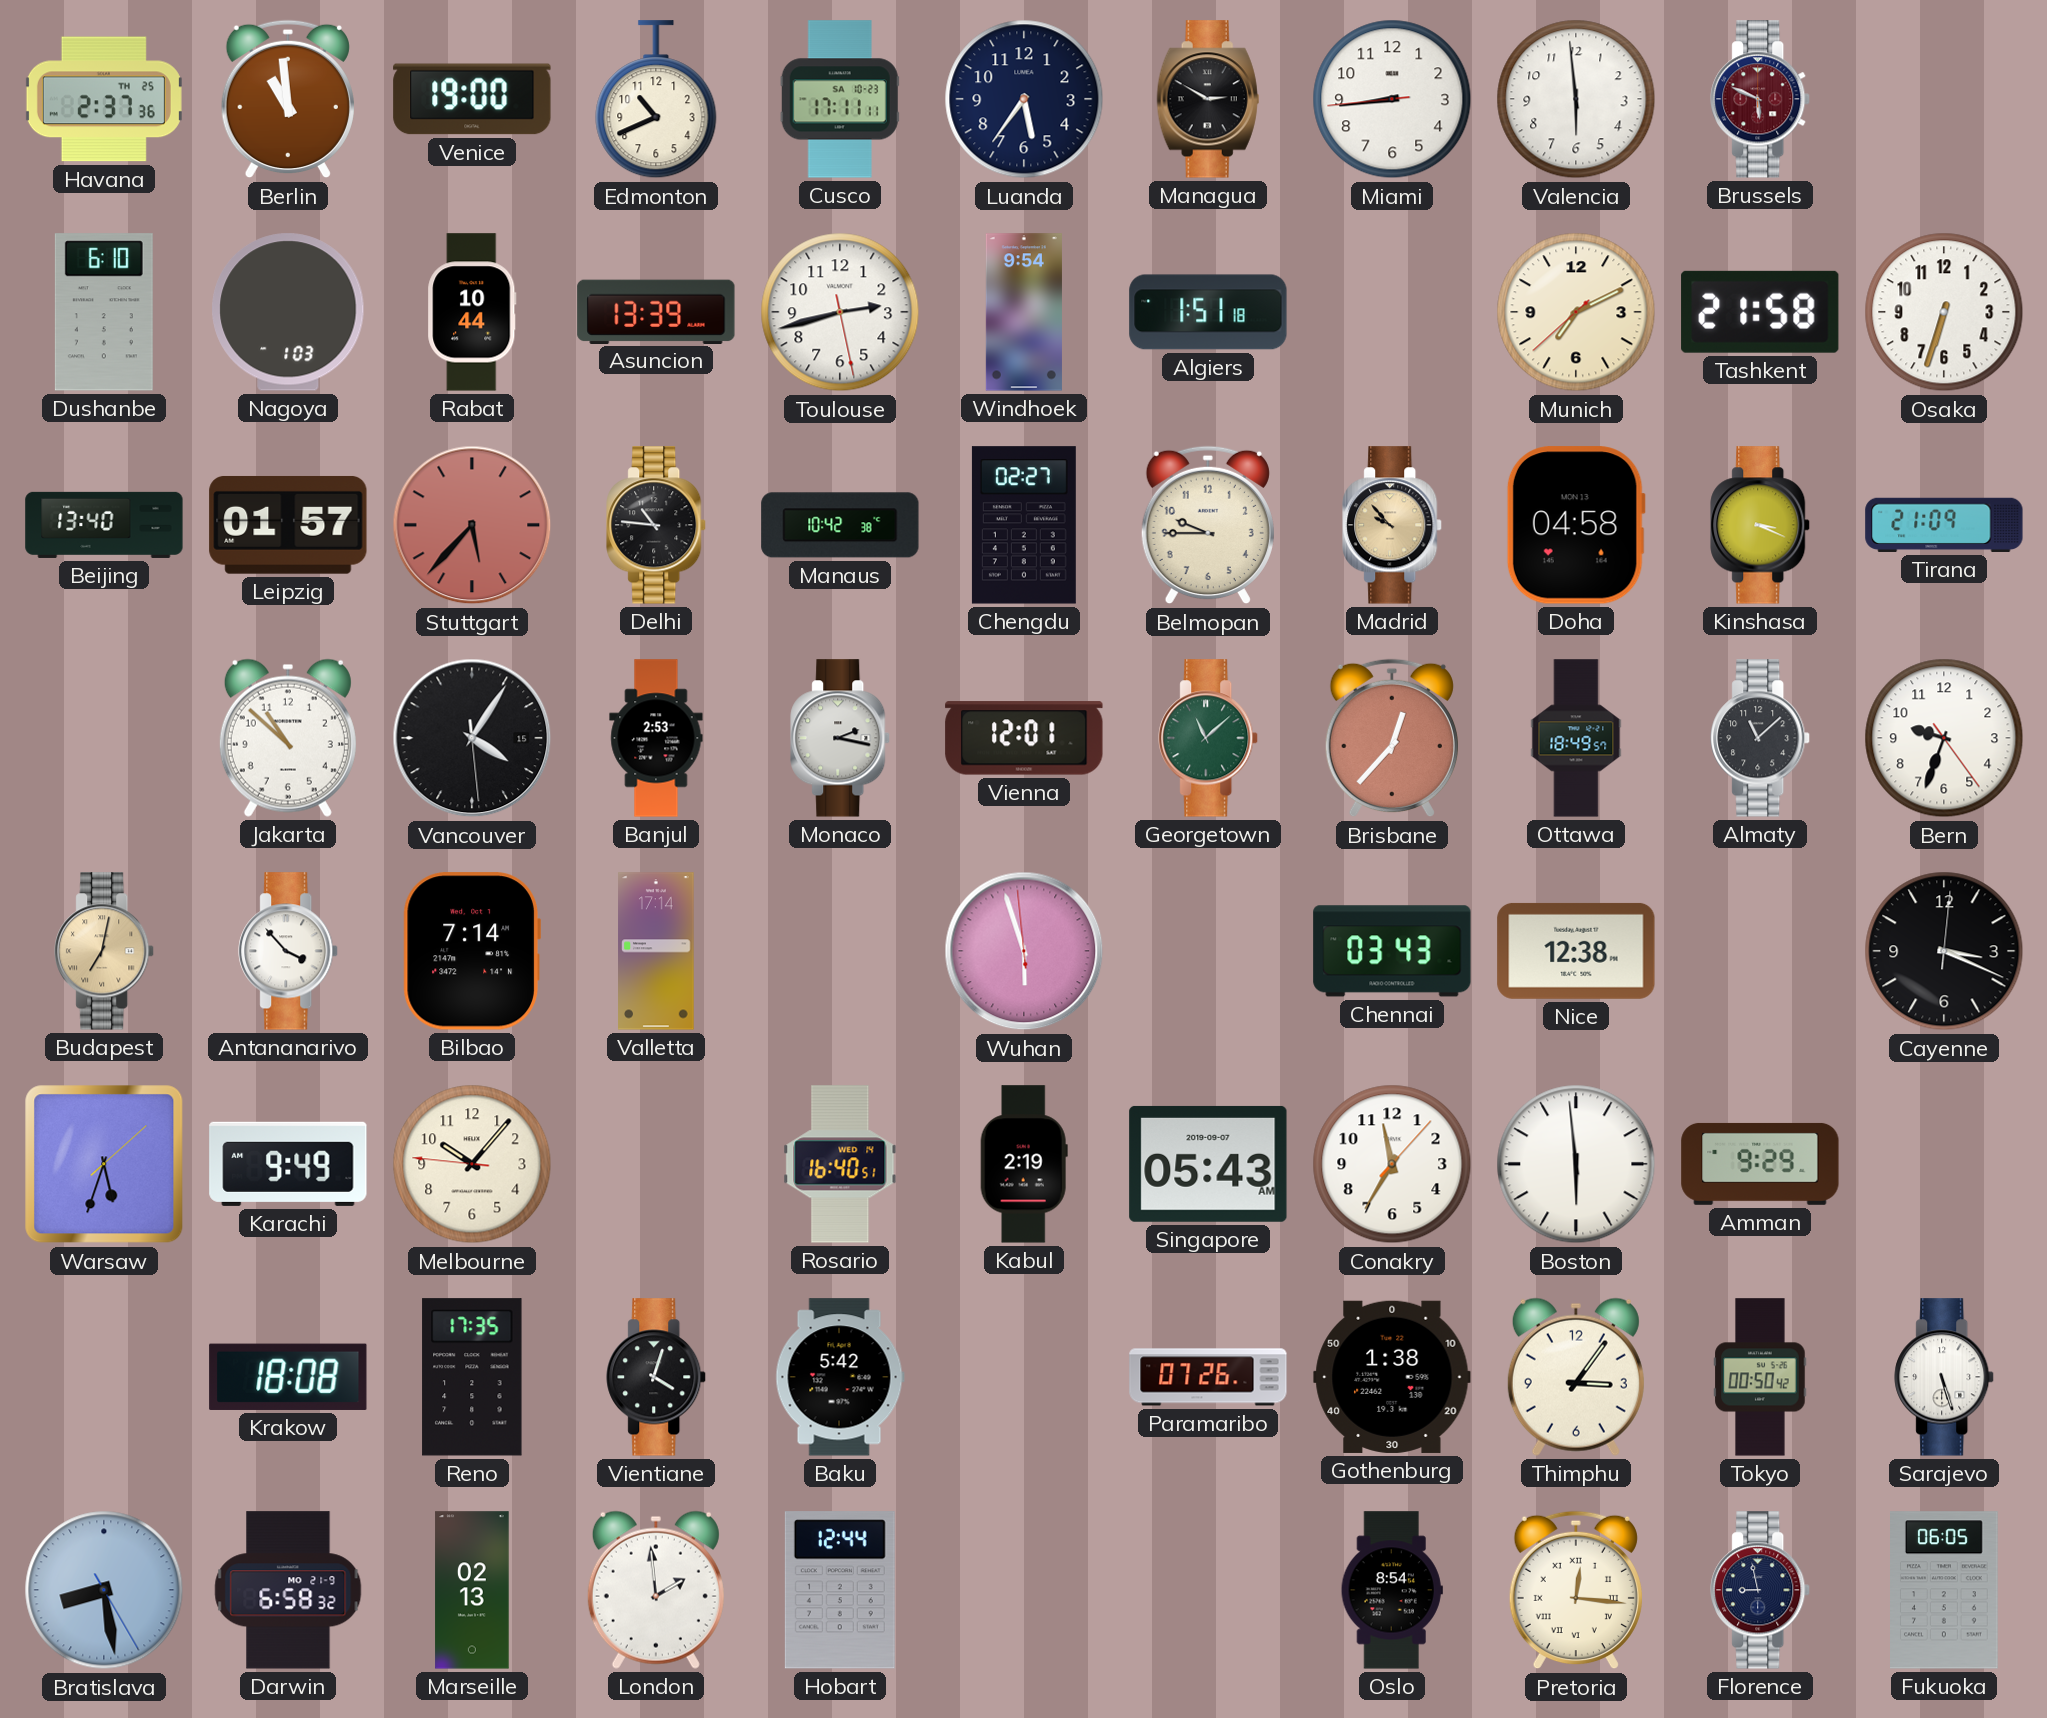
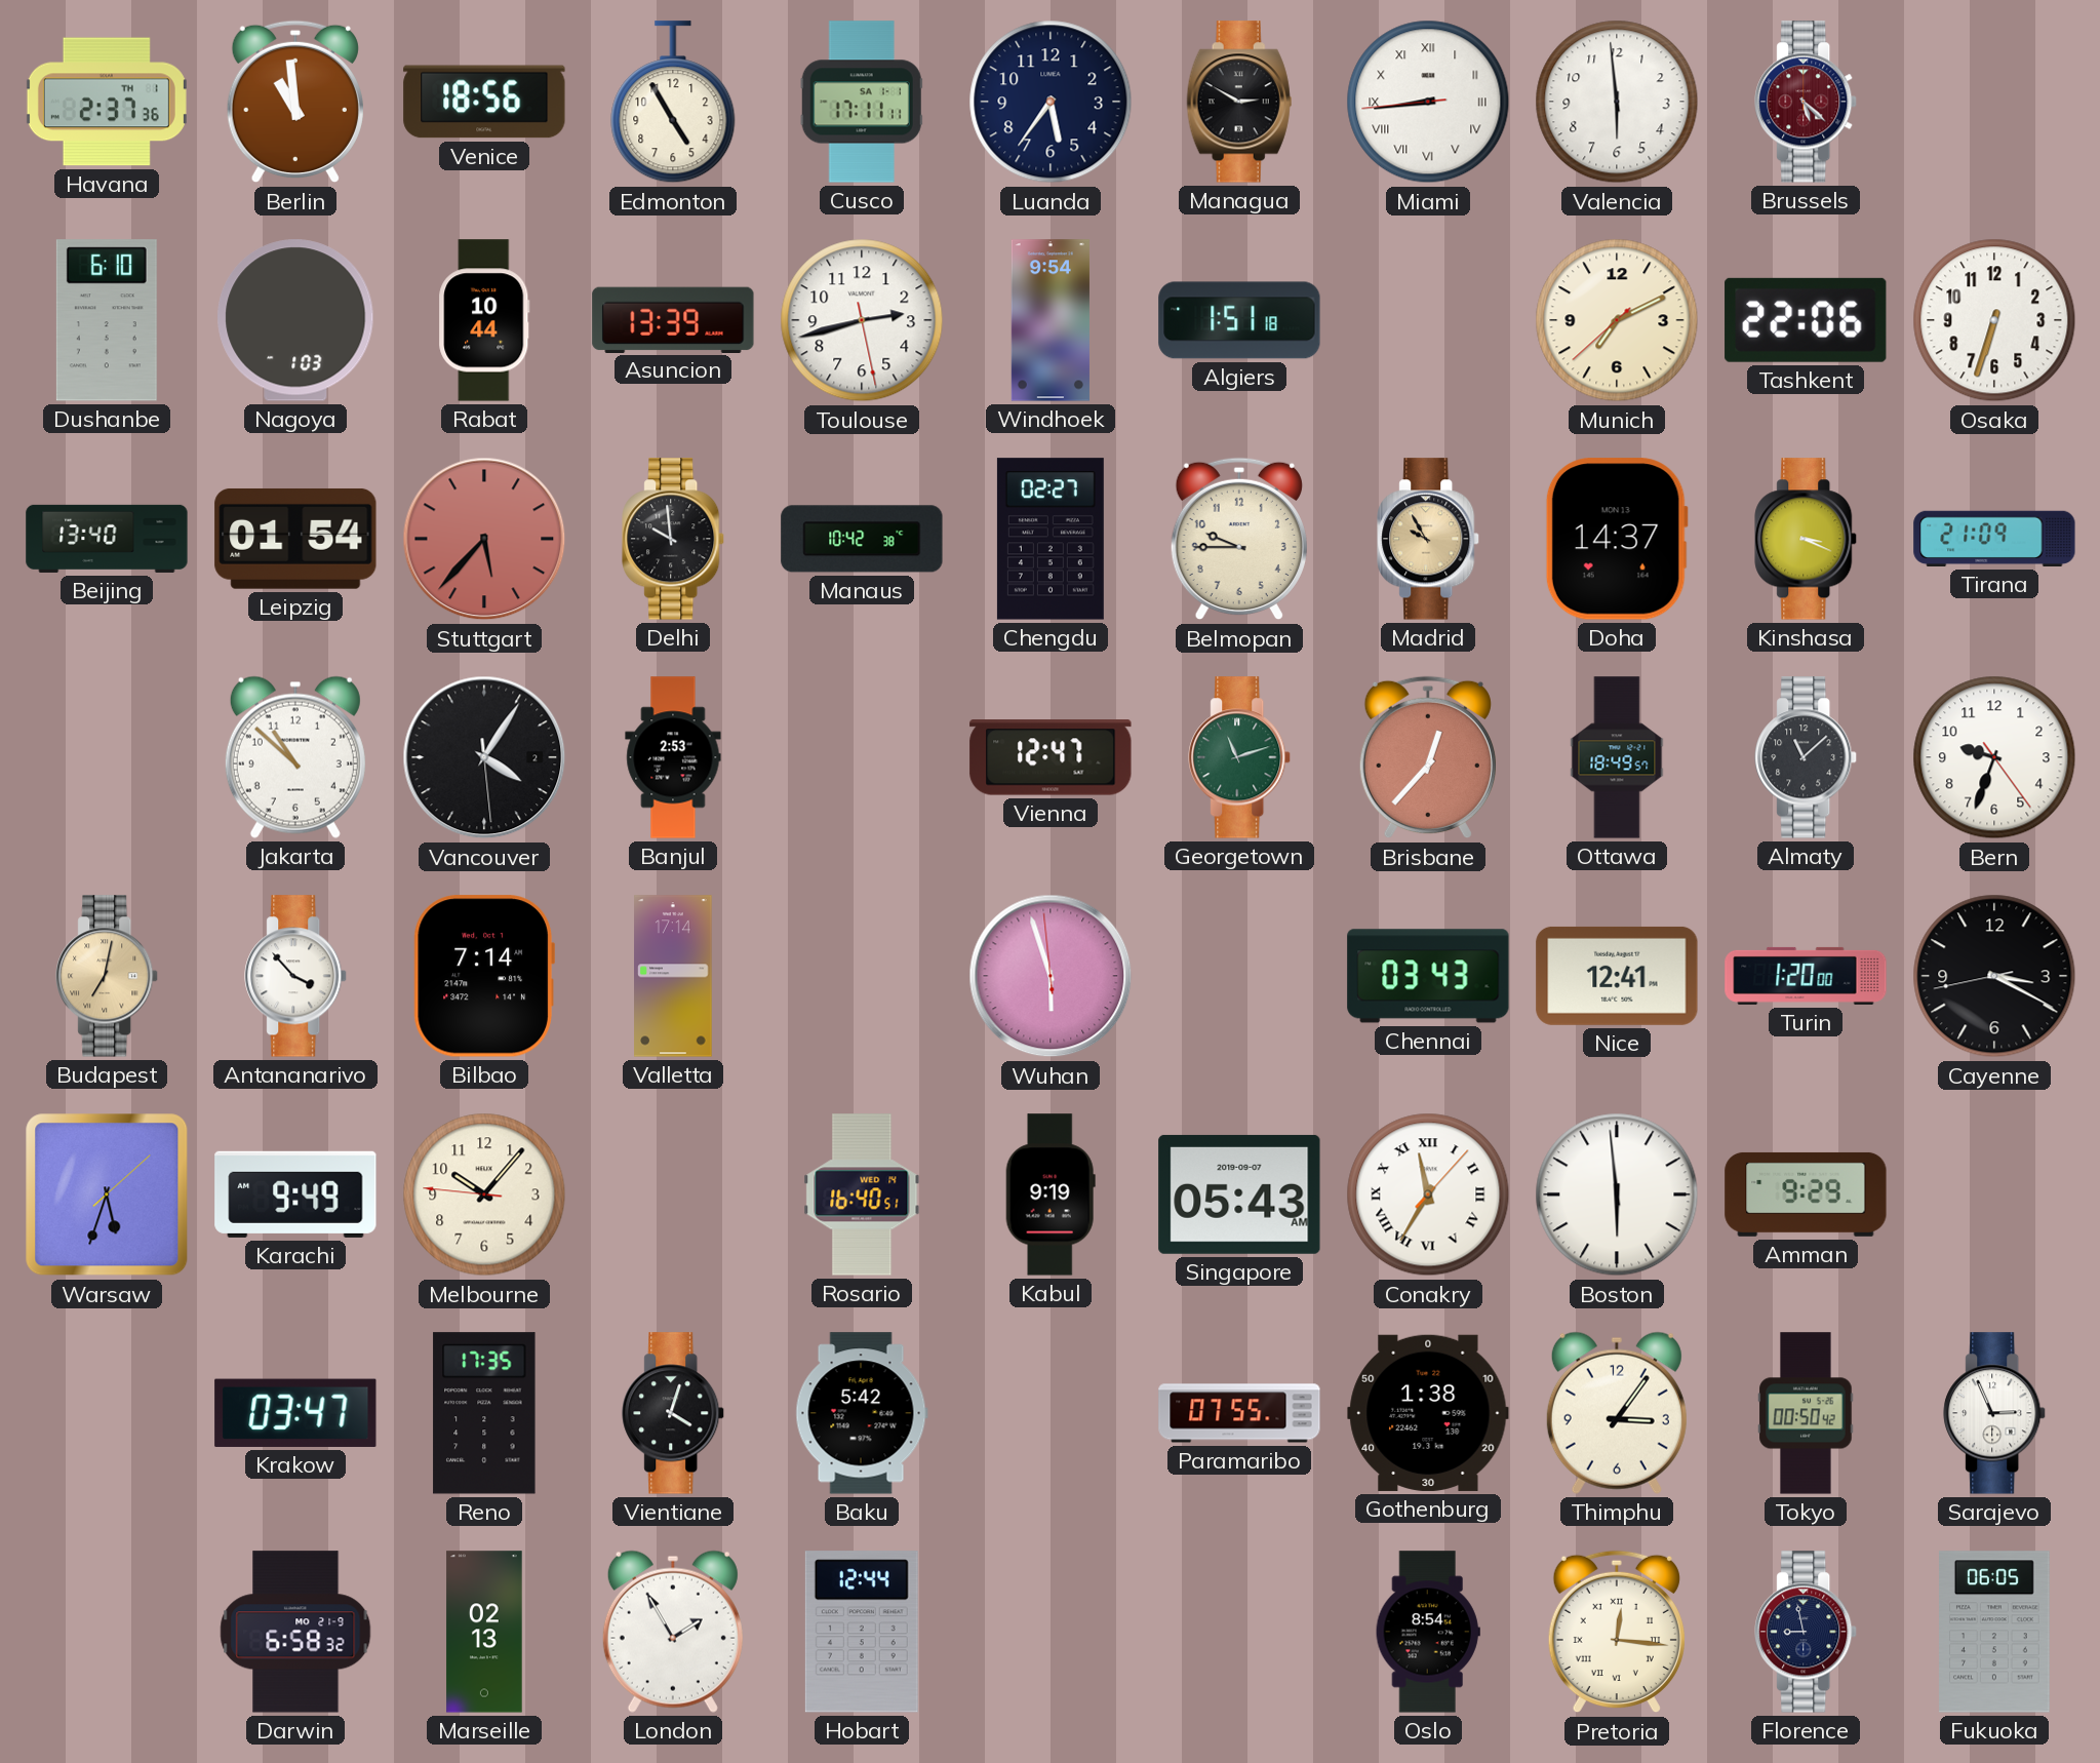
Havana date: TH 25 -> TH 1
Venice: 19:00 -> 18:56
Edmonton: 10:41 -> 4:55
Cusco date: SA 10-23 -> SA 1-1
Miami numerals: Arabic -> Roman
Brussels: 5:49 -> 5:22
Tashkent: 21:58 -> 22:06
Leipzig: 01:57 -> 01:54
Delhi: 10:46 -> 9:59
Madrid: 9:53 -> 9:55
Doha: 04:58 -> 14:37
Vancouver date: 15 -> 2
Monaco: 2:17 -> none
Vienna: 12:01 -> 12:47
Georgetown: 11:08 -> 11:12
Nice: 12:38 -> 12:41
Turin: none -> 1:20
Cayenne: 3:19:01 -> 3:19:43
Kabul: 2:19 -> 9:19
Conakry numerals: Arabic -> Roman
Krakow: 18:08 -> 03:47
Paramaribo: 07:26 -> 07:55
Sarajevo: 5:27 -> 2:56
Bratislava: 8:28 -> none
London: 1:59 -> 1:55
